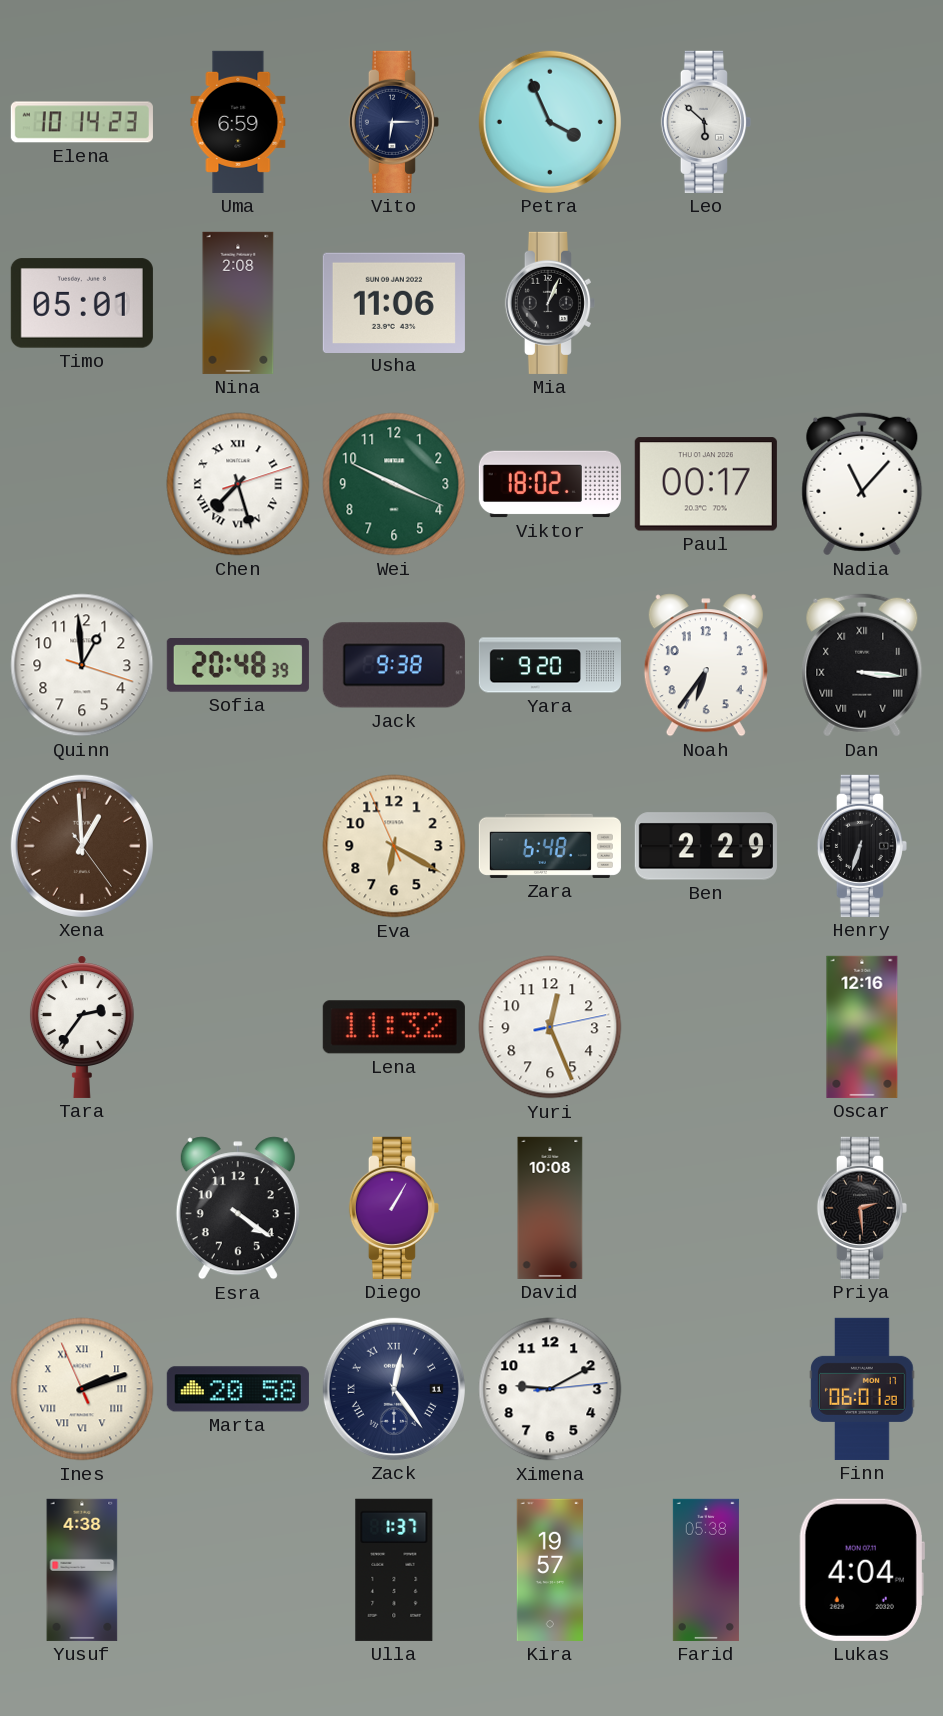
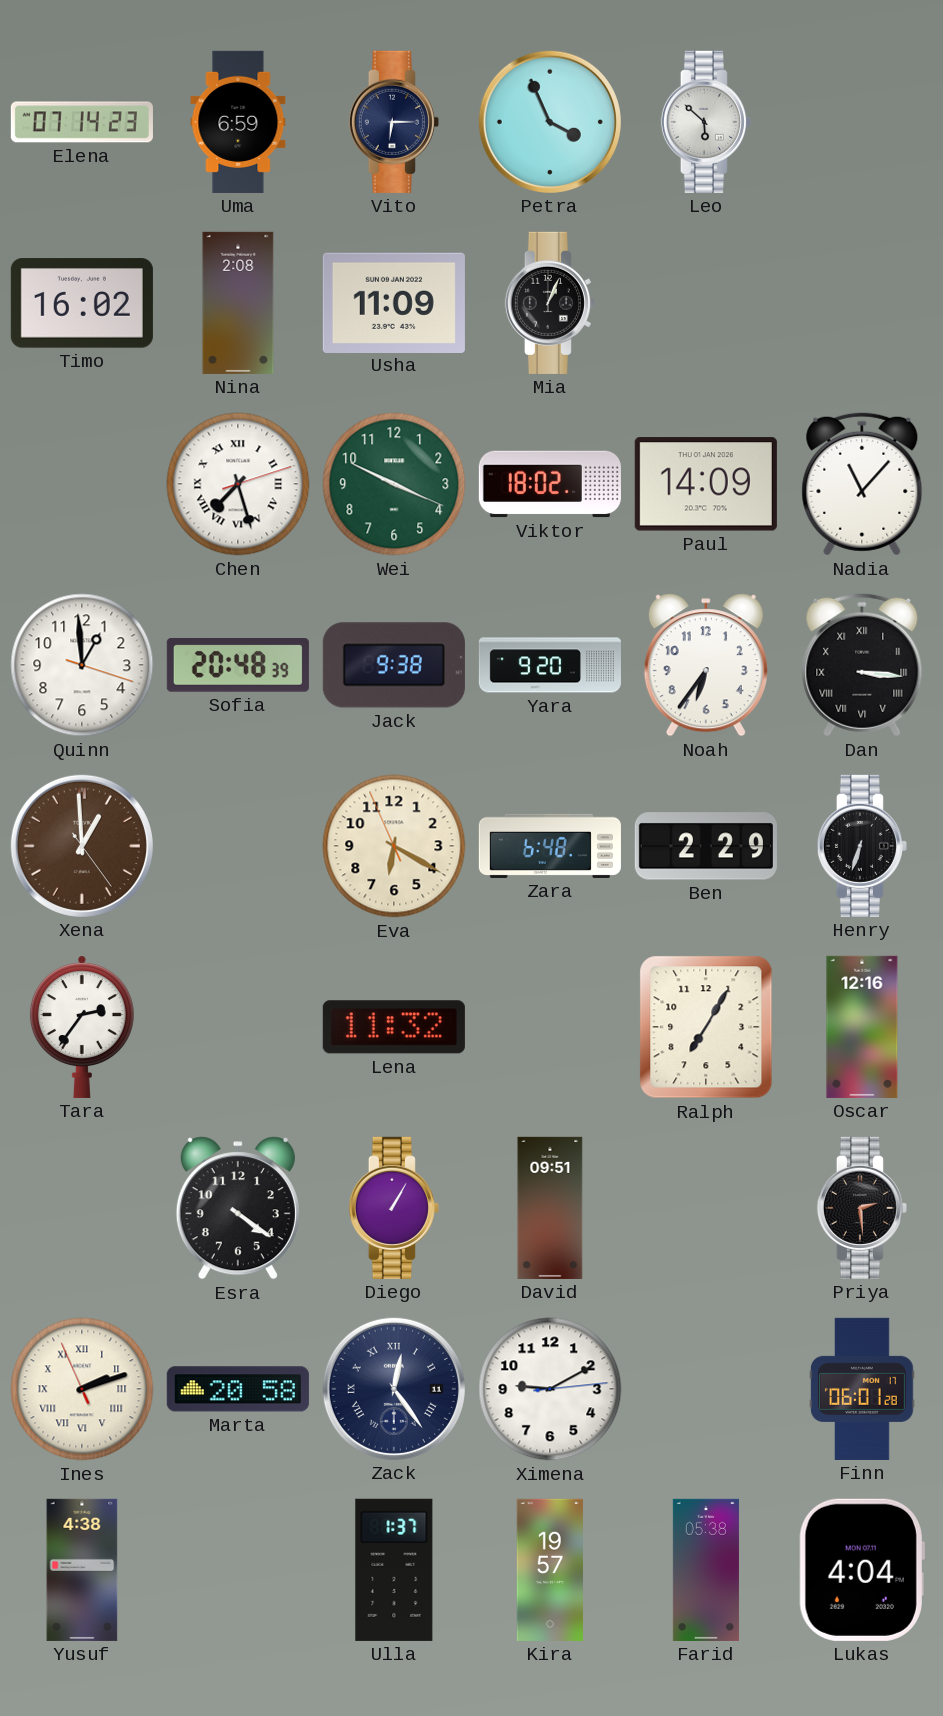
Elena: 10:14 -> 07:14
Timo: 05:01 -> 16:02
Usha: 11:06 -> 11:09
Paul: 00:17 -> 14:09
Yuri: 12:26 -> none
Ralph: none -> 7:05
David: 10:08 -> 09:51
